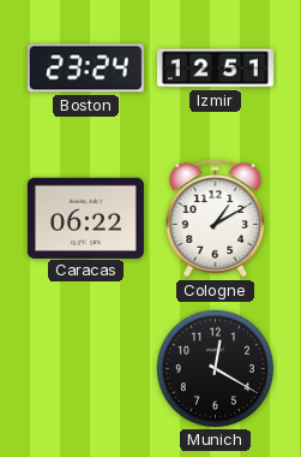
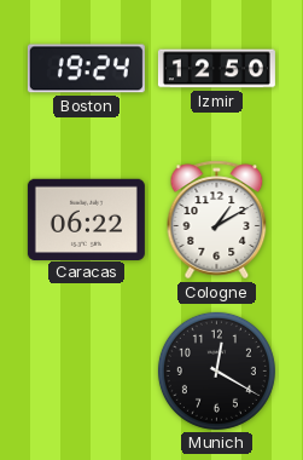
Boston: 23:24 -> 19:24
Izmir: 12:51 -> 12:50
